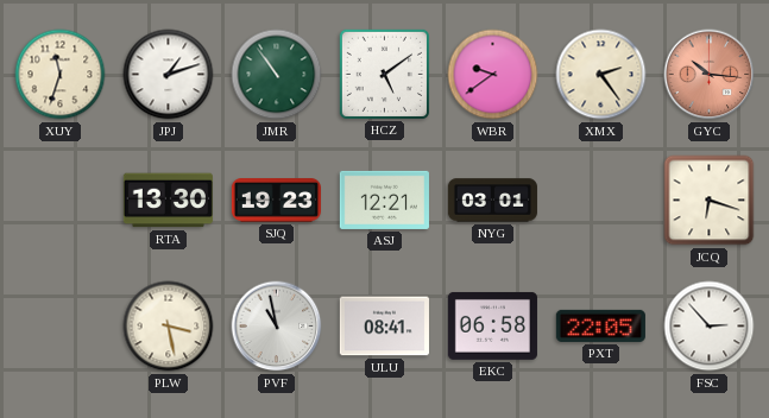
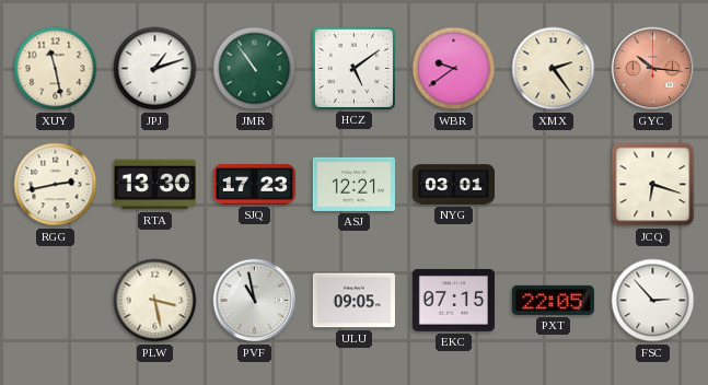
XUY: 11:33 -> 11:28
RGG: none -> 2:43
SJQ: 19:23 -> 17:23
ULU: 08:41 -> 09:05
EKC: 06:58 -> 07:15
